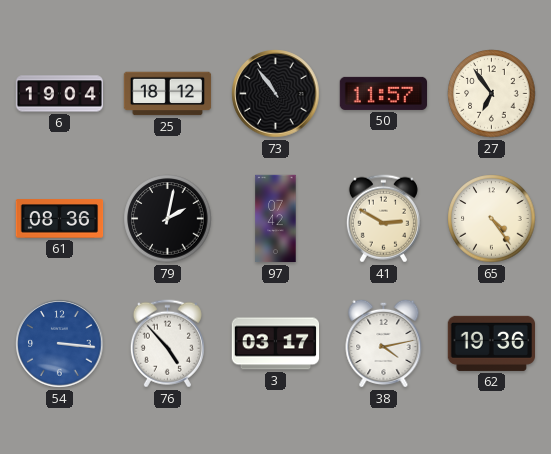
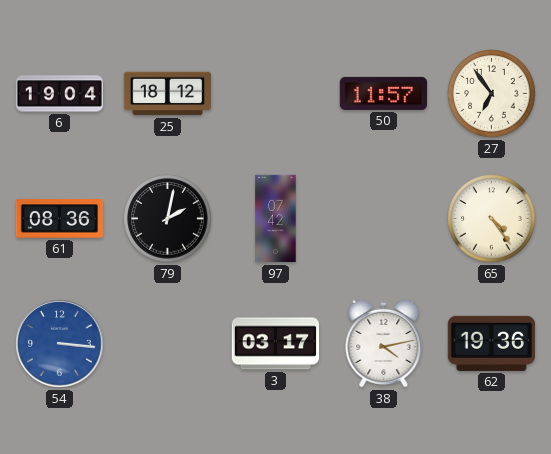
73: 10:54 -> none
41: 2:50 -> none
76: 4:53 -> none
